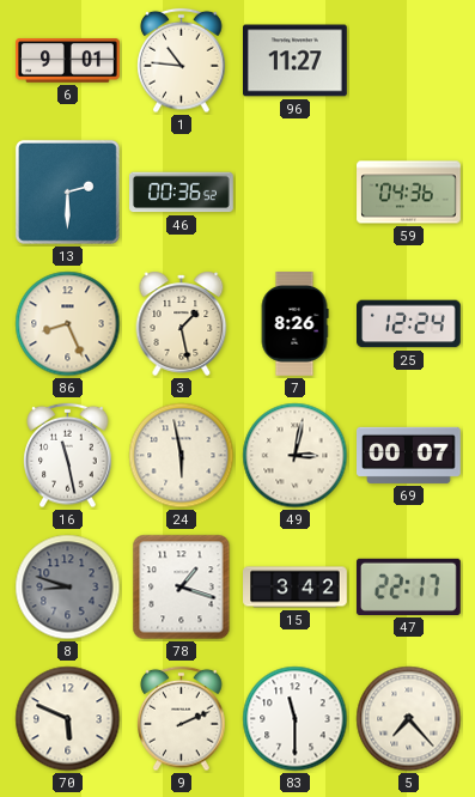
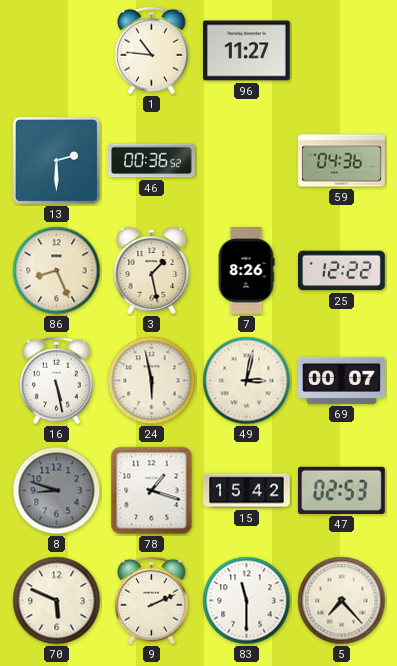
6: 9:01 -> none
25: 12:24 -> 12:22
16: 11:28 -> 5:28
15: 3:42 -> 15:42
47: 22:17 -> 02:53
